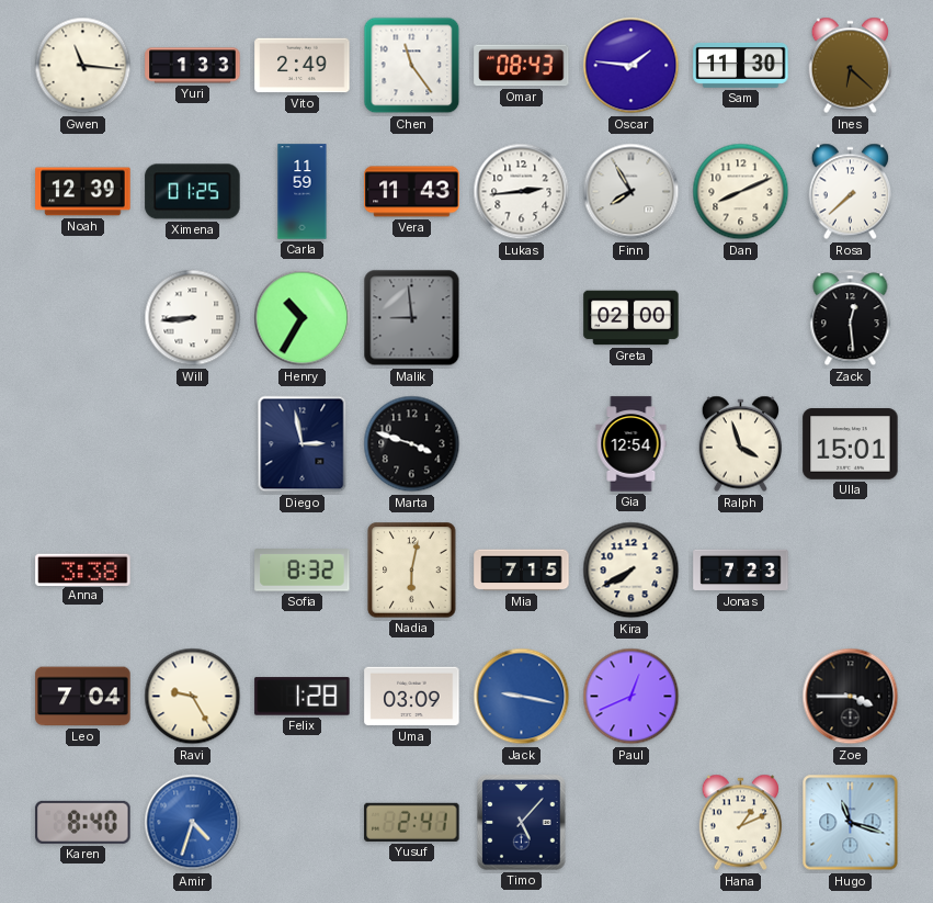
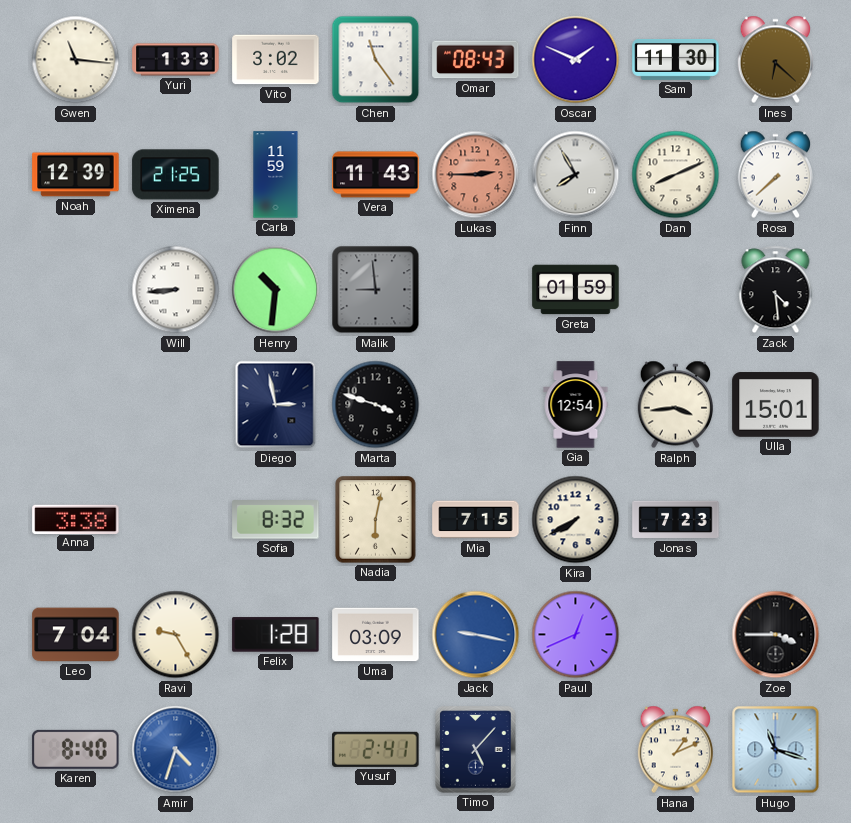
Vito: 2:49 -> 3:02
Oscar: 1:46 -> 1:49
Ximena: 01:25 -> 21:25
Lukas: 2:44 -> 2:45
Lukas dial: white -> salmon
Henry: 10:35 -> 10:31
Greta: 02:00 -> 01:59
Zack: 12:29 -> 4:29
Ralph: 3:57 -> 3:44
